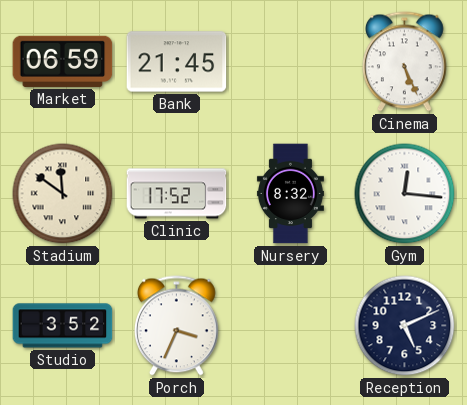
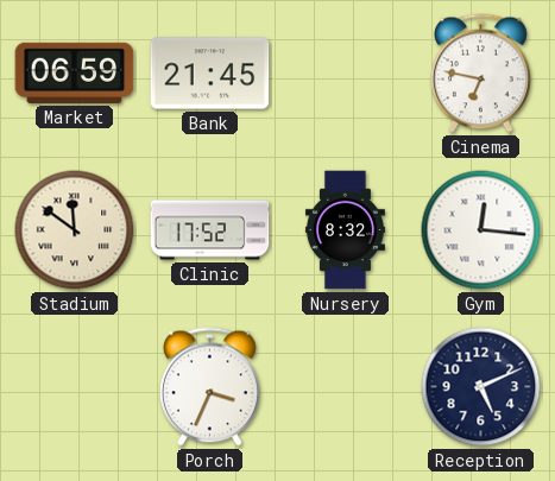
Cinema: 5:26 -> 6:47
Studio: 3:52 -> none
